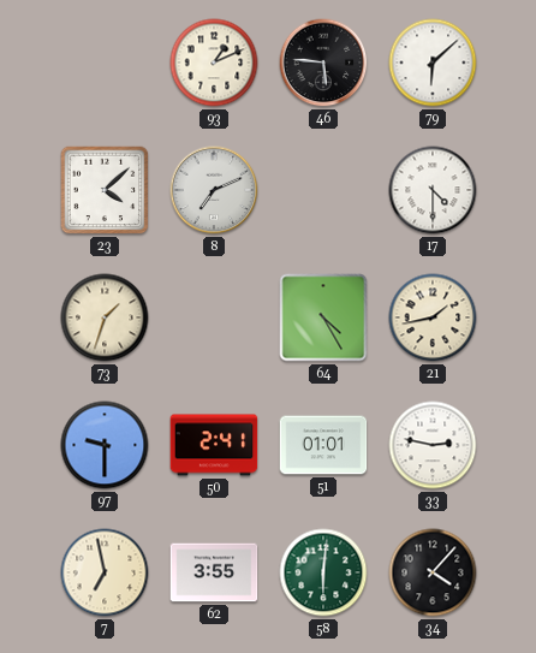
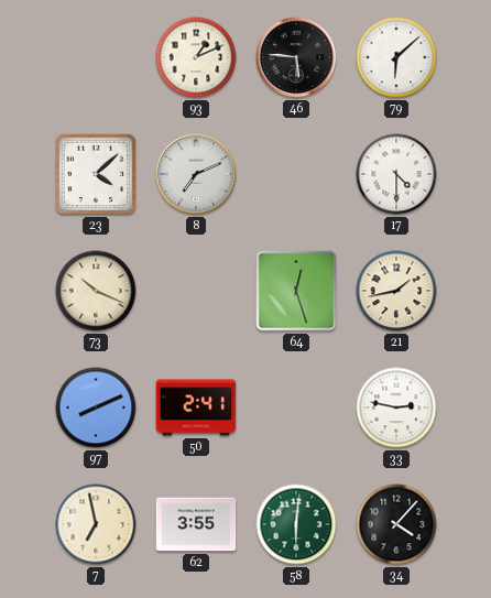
73: 1:33 -> 10:19
64: 4:25 -> 12:27
97: 9:30 -> 8:11
51: 01:01 -> none
